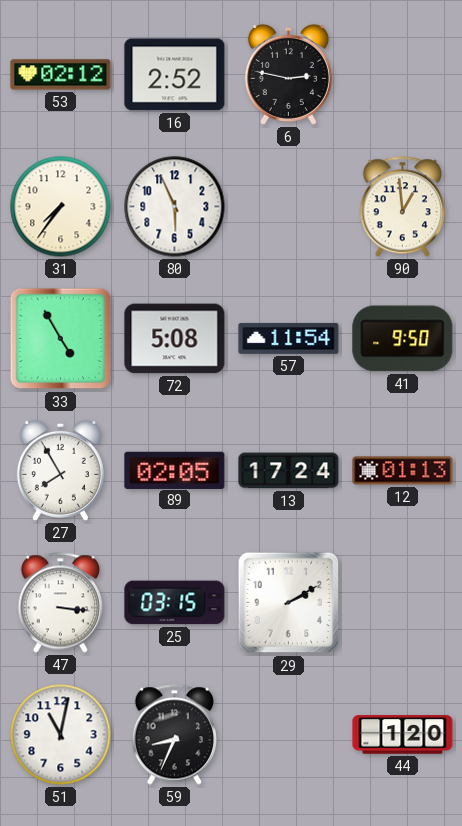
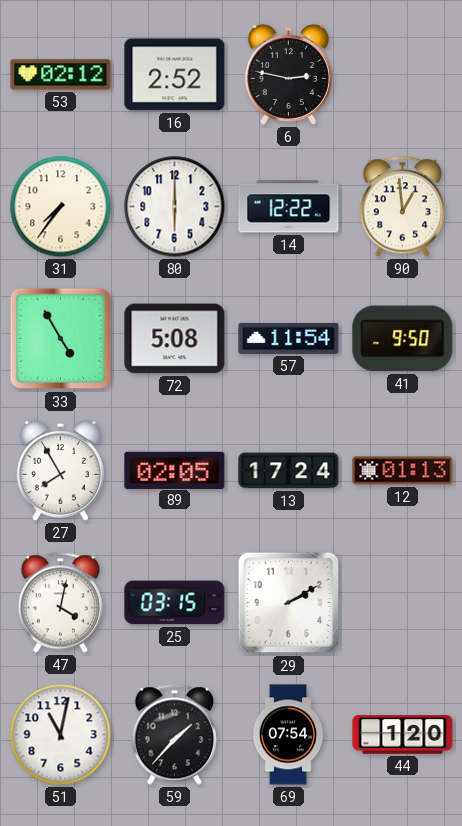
80: 5:56 -> 6:00
14: none -> 12:22
47: 3:16 -> 4:02
59: 8:34 -> 1:37
69: none -> 07:54
